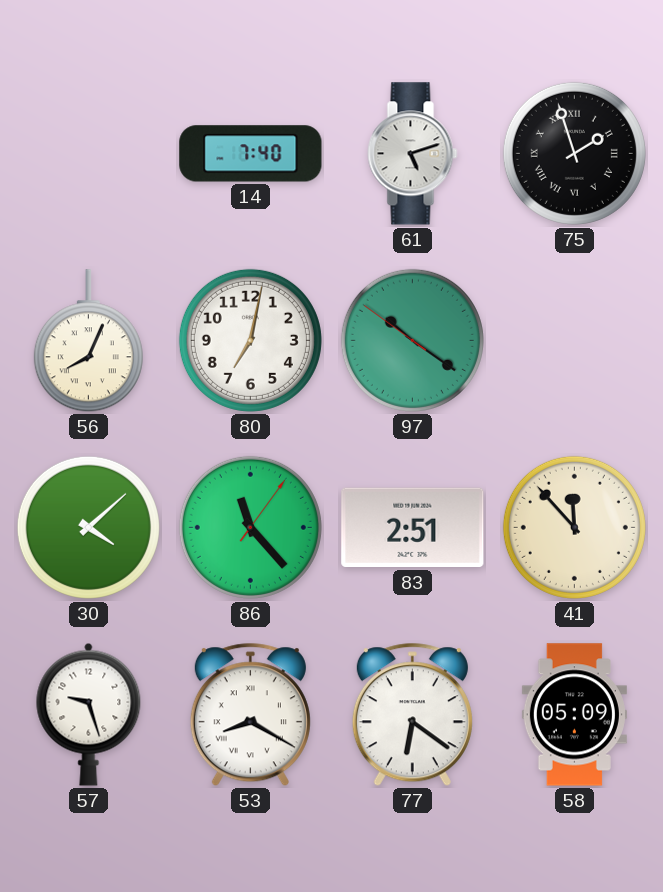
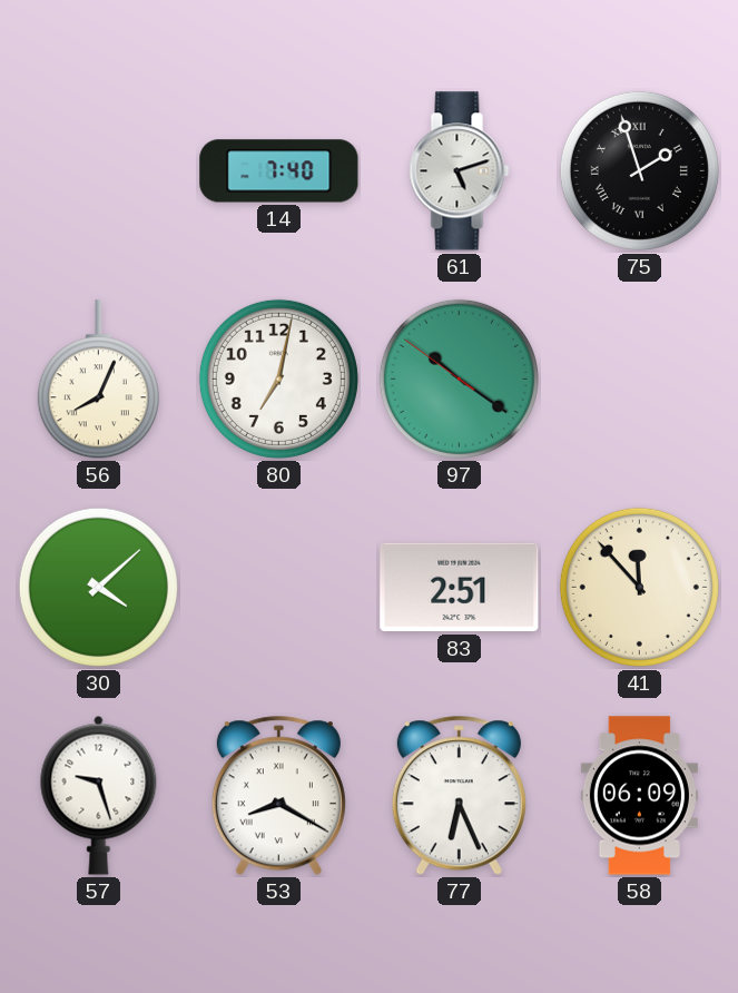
86: 11:23 -> none
77: 6:21 -> 6:26
58: 05:09 -> 06:09
